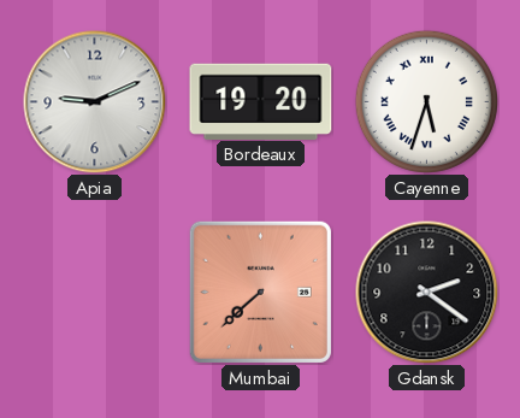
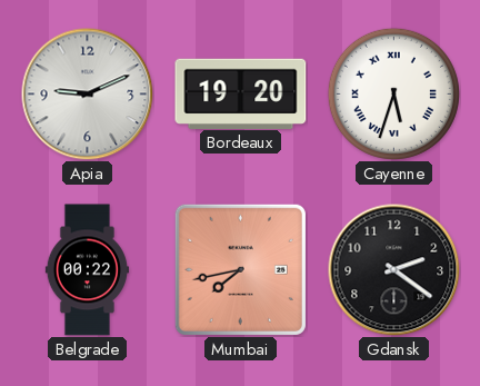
Belgrade: none -> 00:22
Mumbai: 7:38 -> 7:43
